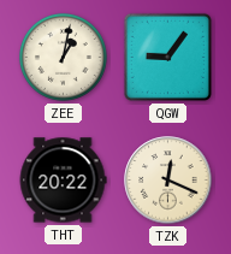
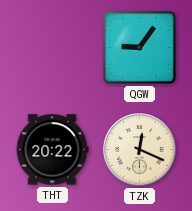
ZEE: 1:02 -> none
